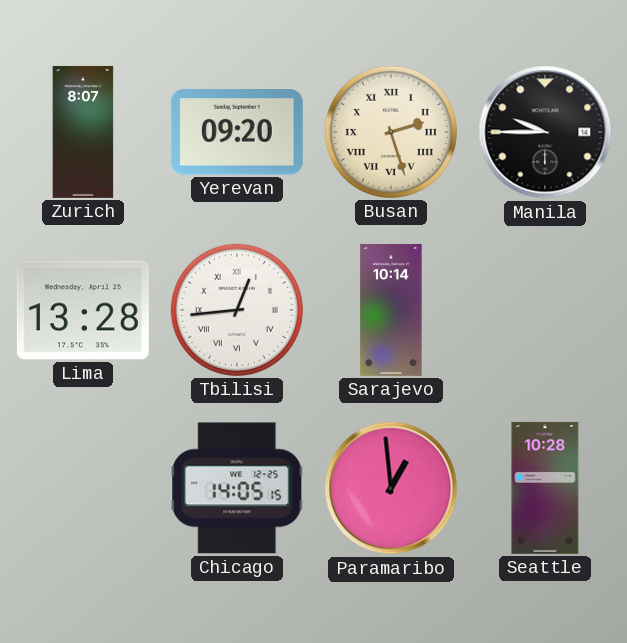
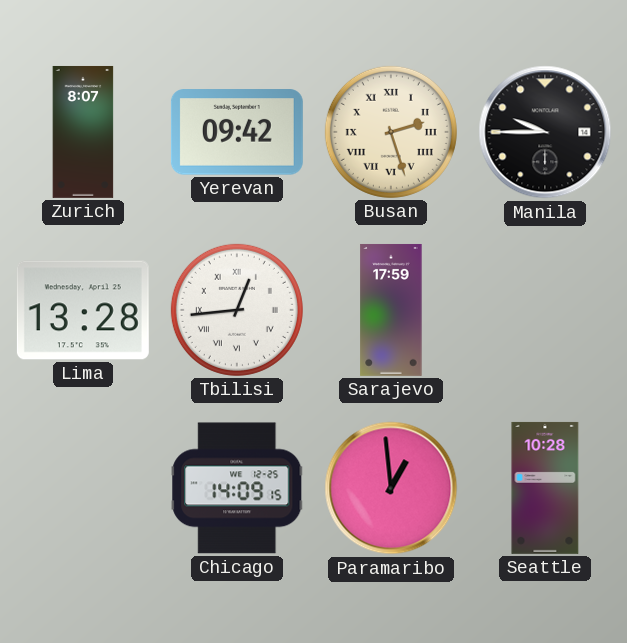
Yerevan: 09:20 -> 09:42
Sarajevo: 10:14 -> 17:59
Chicago: 14:05 -> 14:09
